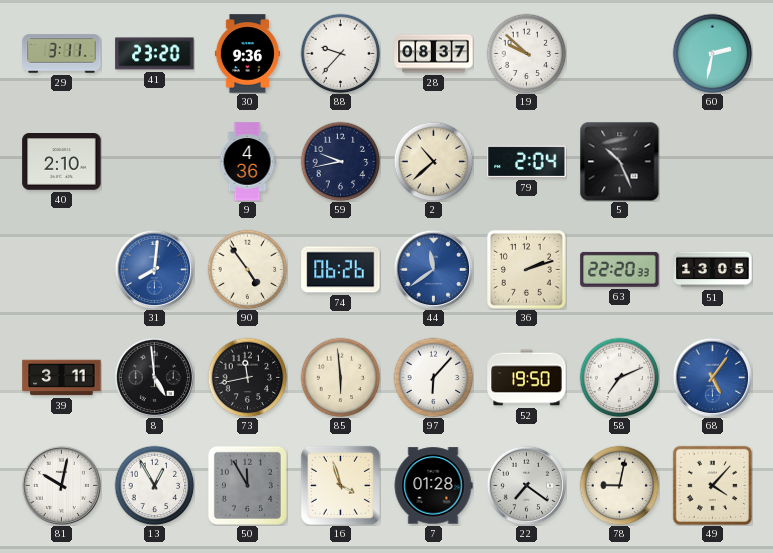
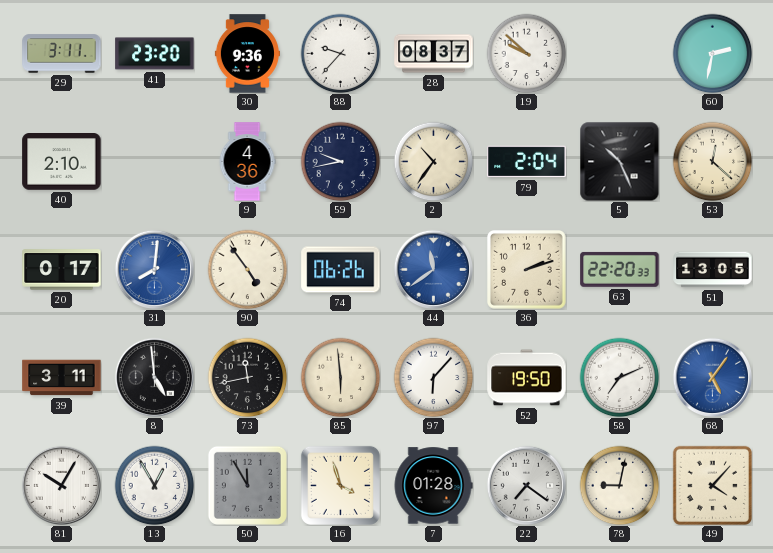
2: 10:38 -> 10:36
53: none -> 12:22
20: none -> 0:17
81: 10:02 -> 10:05
